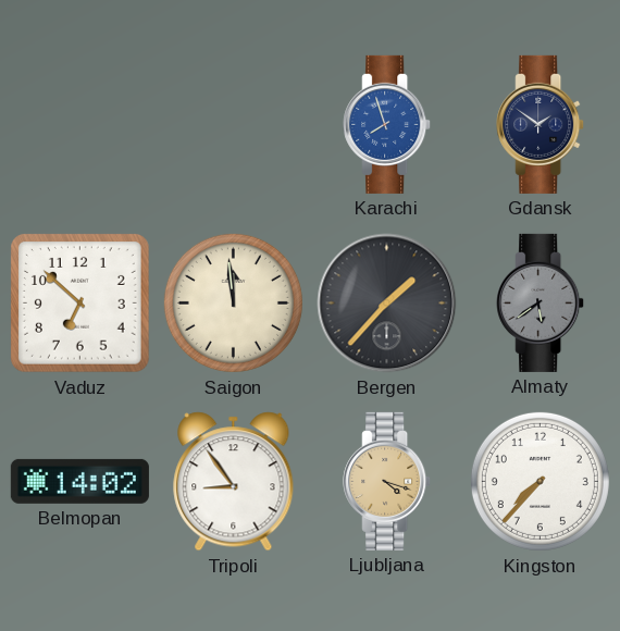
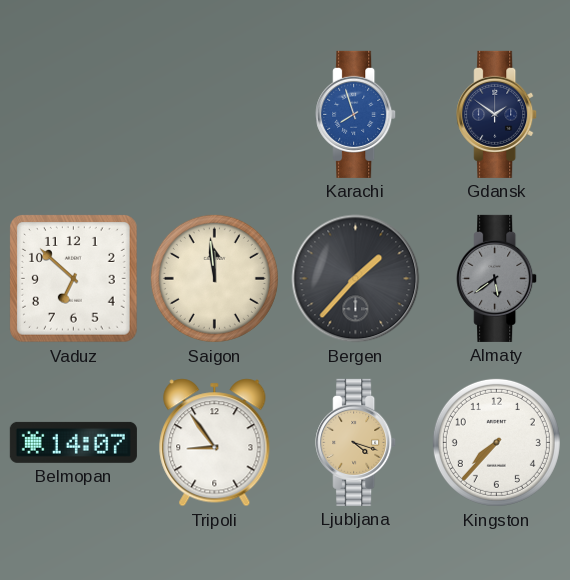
Belmopan: 14:02 -> 14:07
